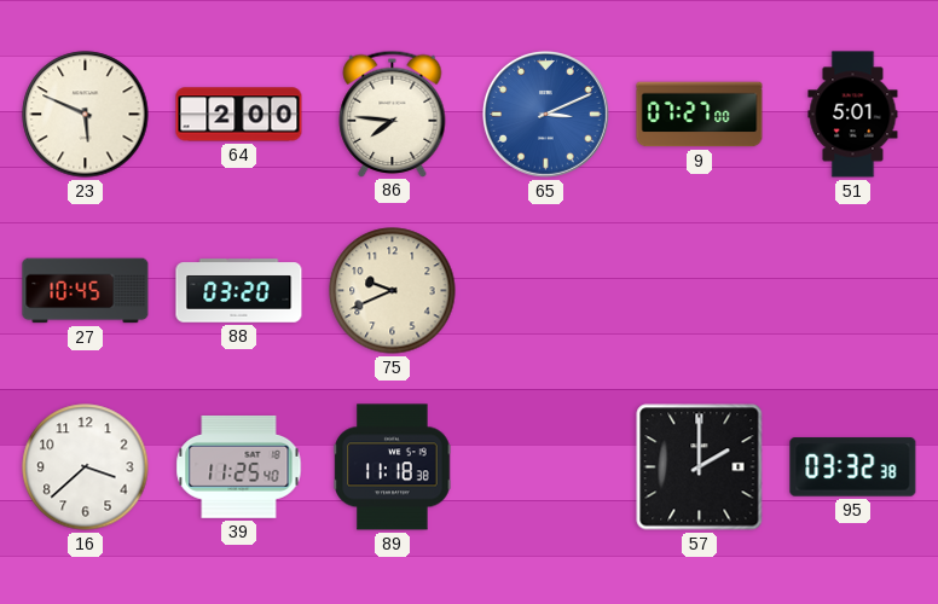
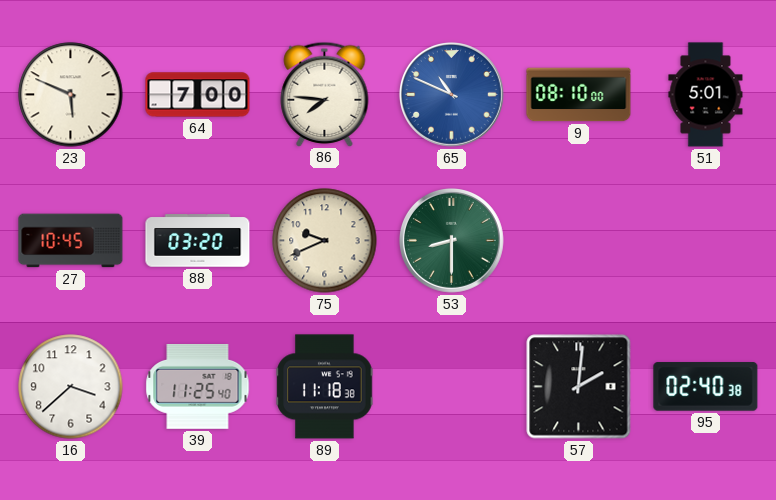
64: 2:00 -> 7:00
65: 3:11 -> 10:49
9: 07:27 -> 08:10
53: none -> 8:30
57: 2:00 -> 2:01
95: 03:32 -> 02:40
